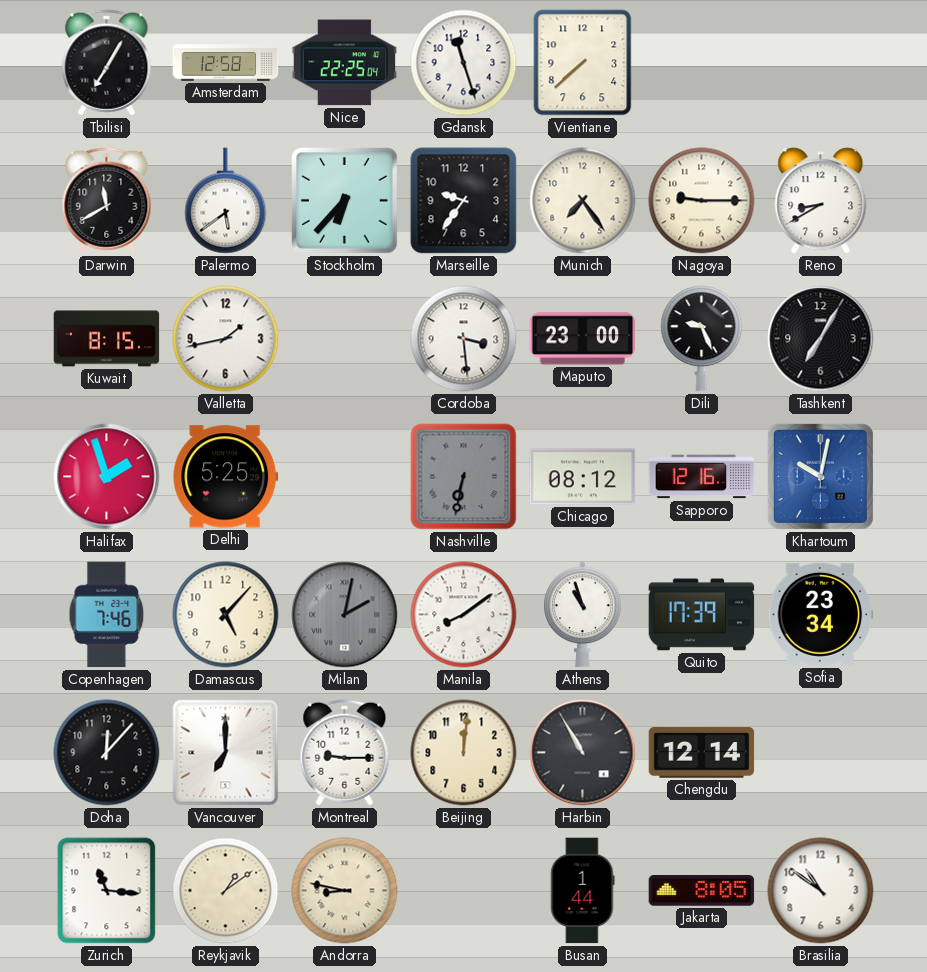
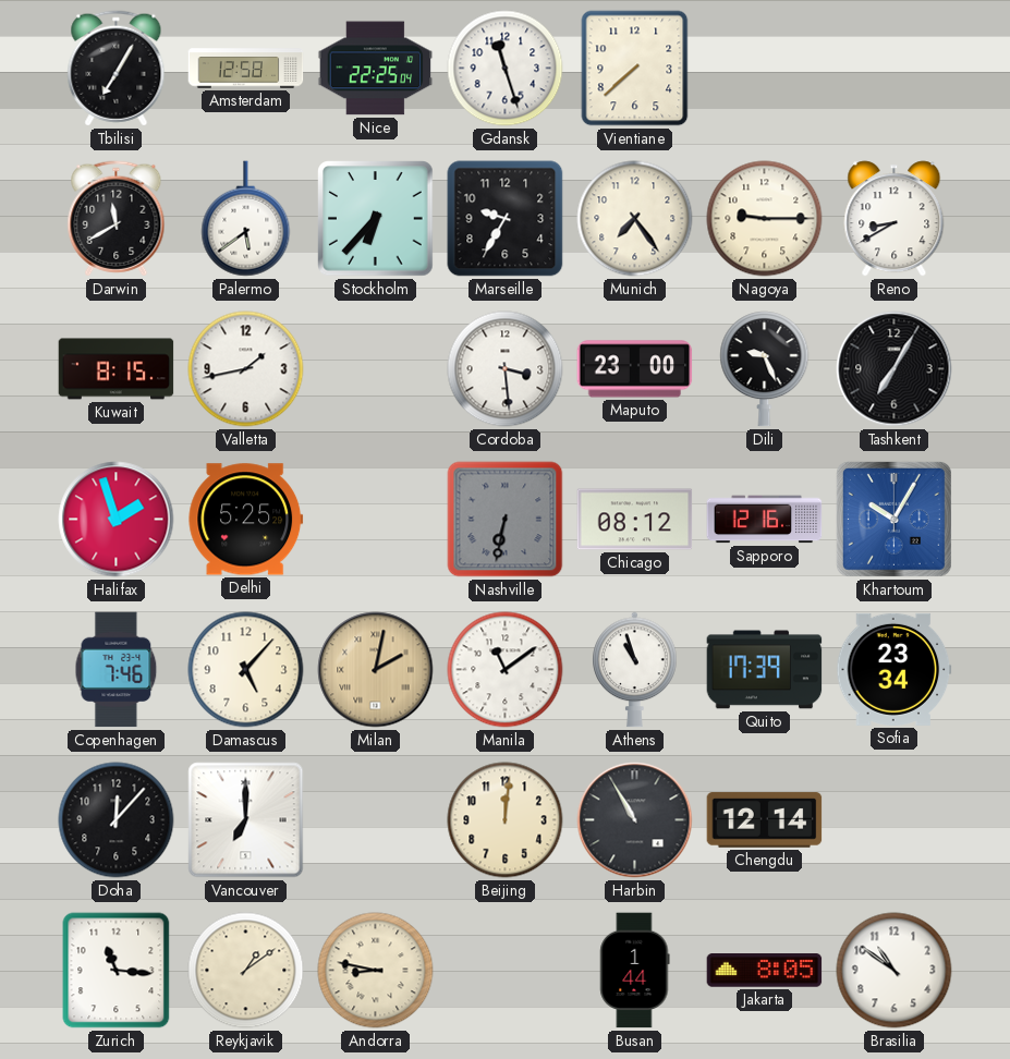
Marseille: 9:36 -> 9:35
Khartoum: 10:02 -> 10:05
Milan dial: grey -> champagne
Manila: 8:09 -> 11:09
Montreal: 9:15 -> none
